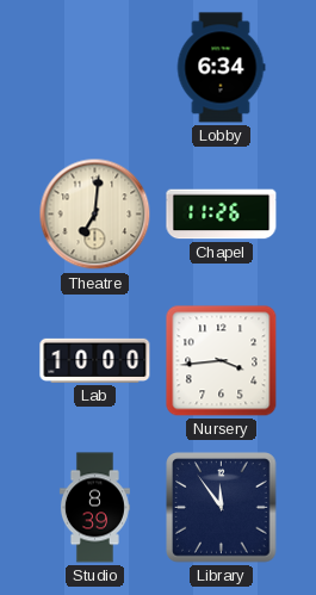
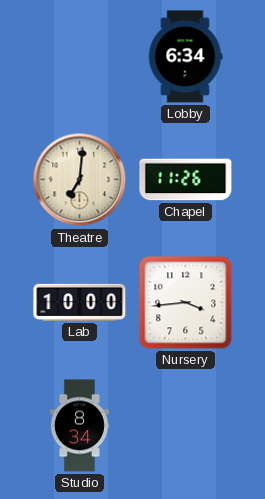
Studio: 8:39 -> 8:34
Library: 11:54 -> none
